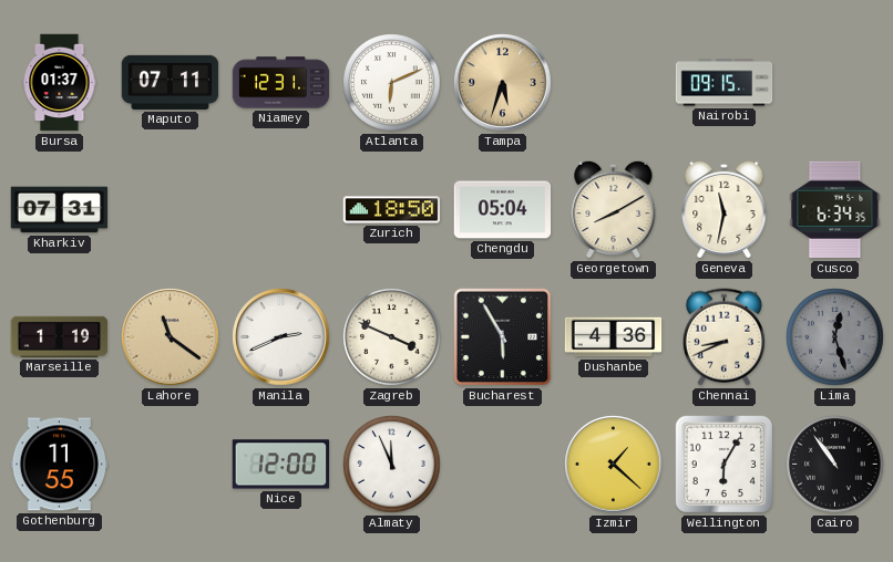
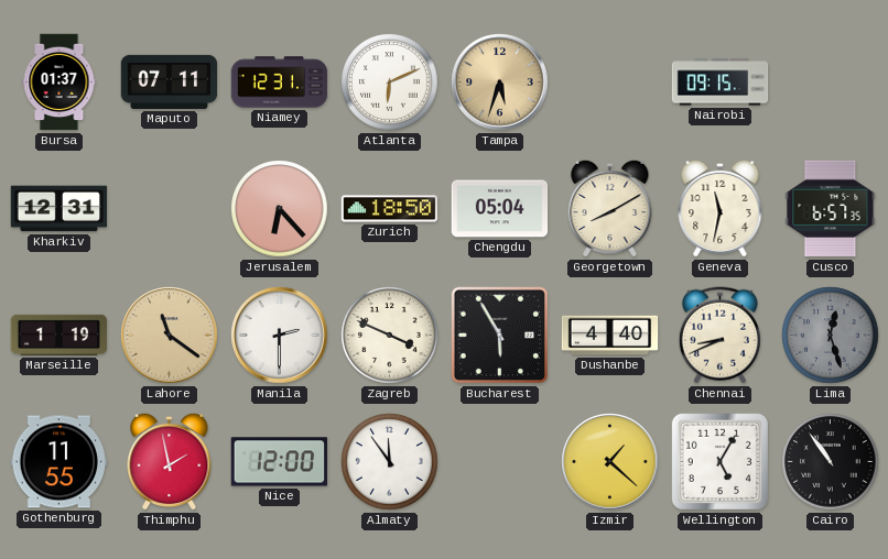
Kharkiv: 07:31 -> 12:31
Jerusalem: none -> 6:23
Cusco: 6:34 -> 6:57
Manila: 2:41 -> 2:30
Dushanbe: 4:36 -> 4:40
Thimphu: none -> 1:58
Almaty: 11:56 -> 11:54
Wellington: 6:05 -> 5:05
